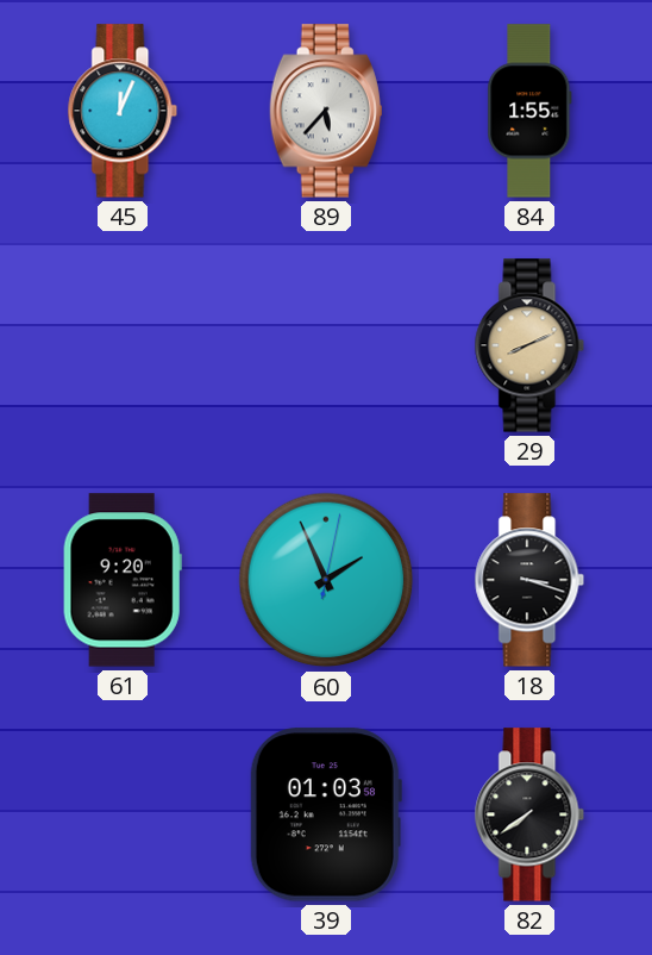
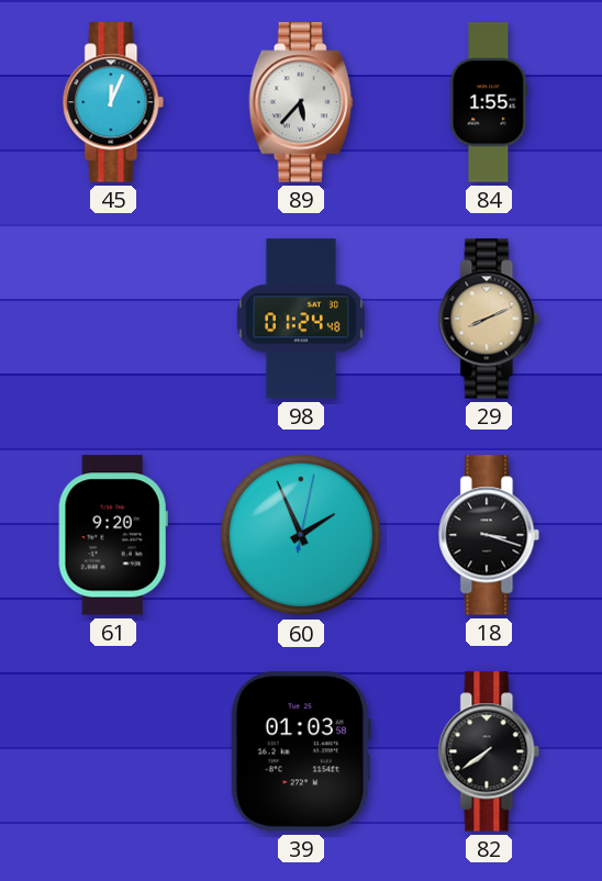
98: none -> 01:24
